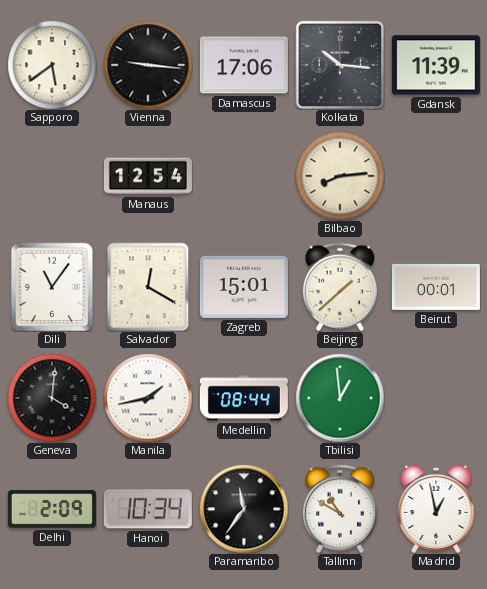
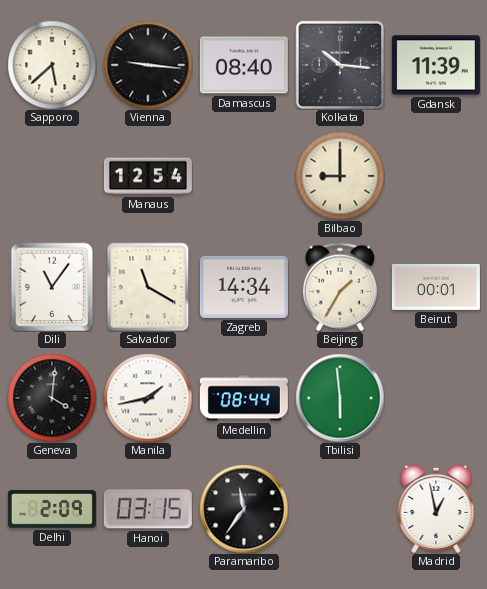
Sapporo: 5:39 -> 5:38
Damascus: 17:06 -> 08:40
Bilbao: 8:14 -> 9:00
Salvador: 12:20 -> 11:20
Zagreb: 15:01 -> 14:34
Beijing: 1:38 -> 1:35
Tbilisi: 12:59 -> 5:59
Hanoi: 10:34 -> 03:15
Tallinn: 10:50 -> none
